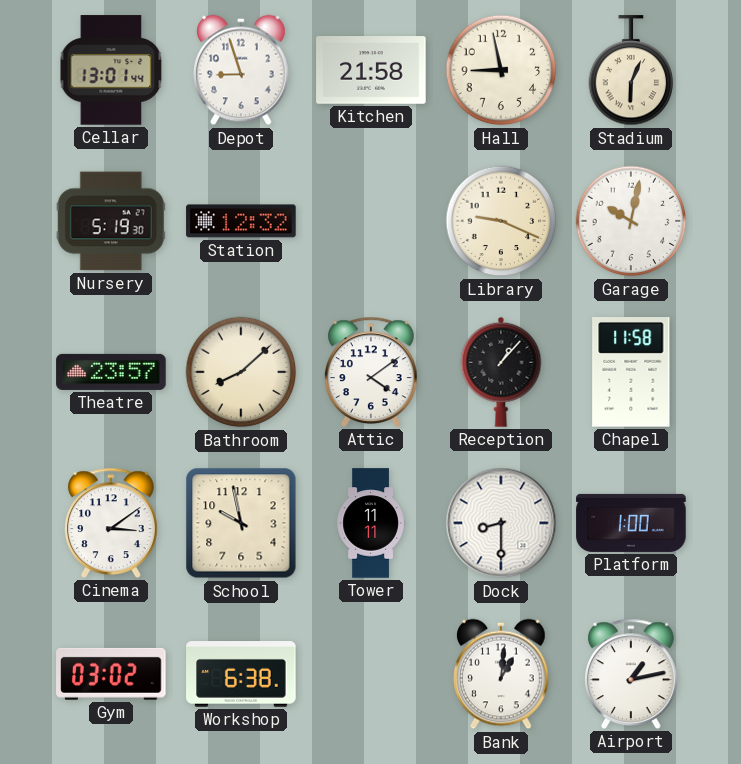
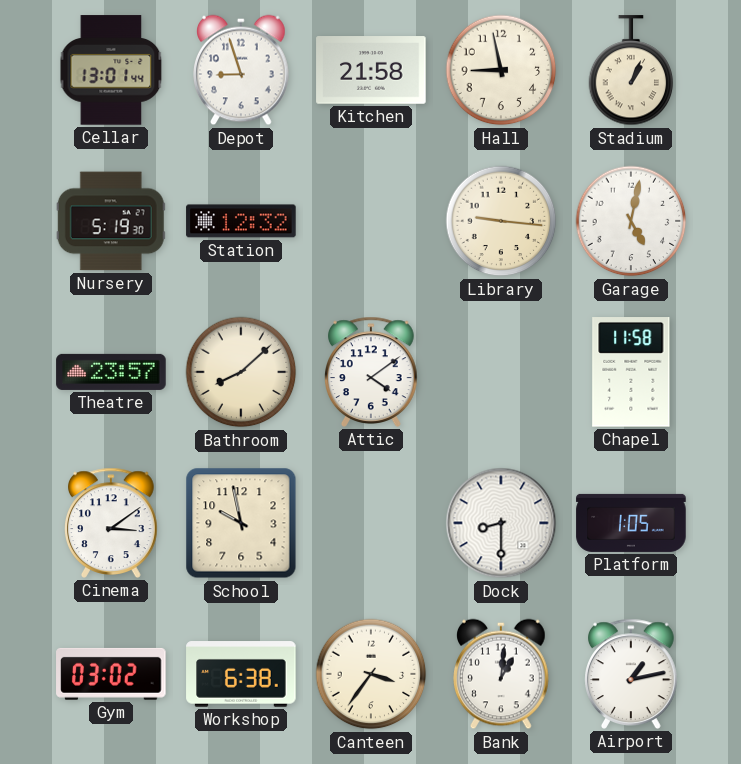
Stadium: 6:04 -> 1:04
Library: 9:19 -> 9:16
Garage: 10:02 -> 5:02
Reception: 1:07 -> none
Tower: 11:11 -> none
Platform: 1:00 -> 1:05
Canteen: none -> 3:36
